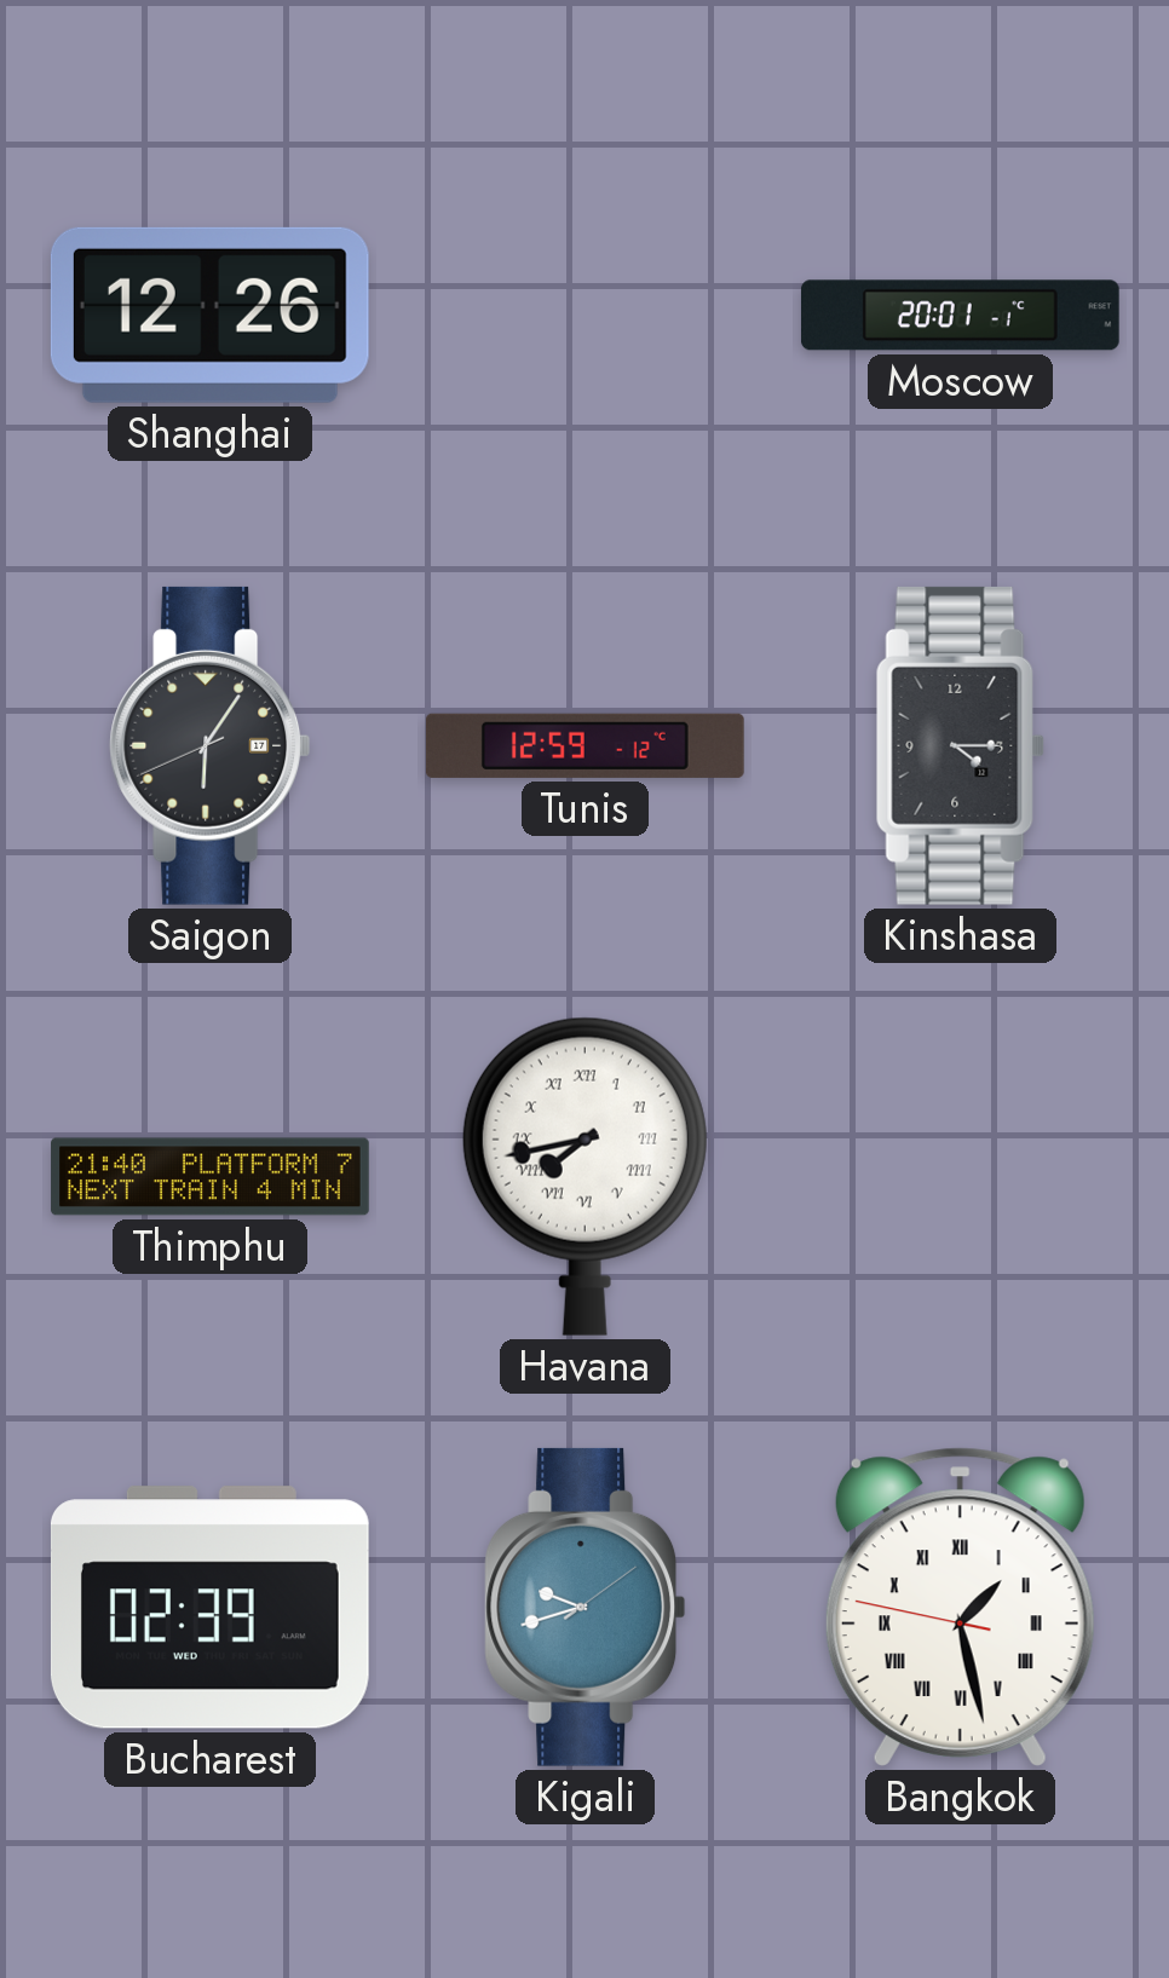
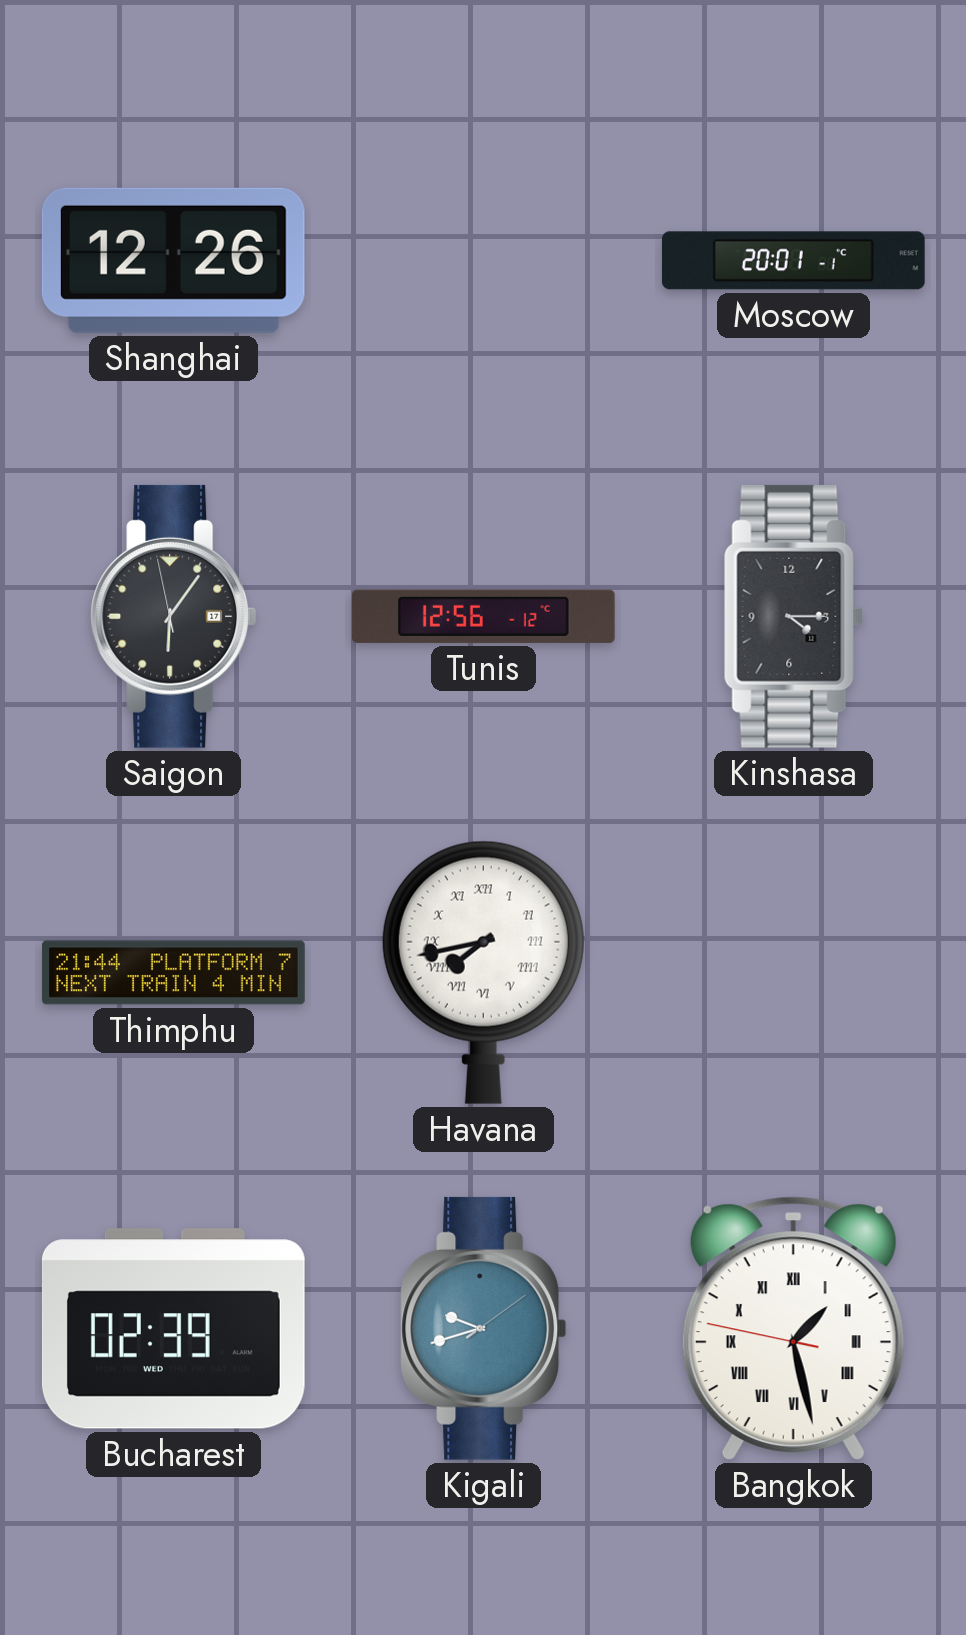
Saigon: 6:05:41 -> 6:05:58
Tunis: 12:59 -> 12:56
Thimphu: 21:40 -> 21:44
